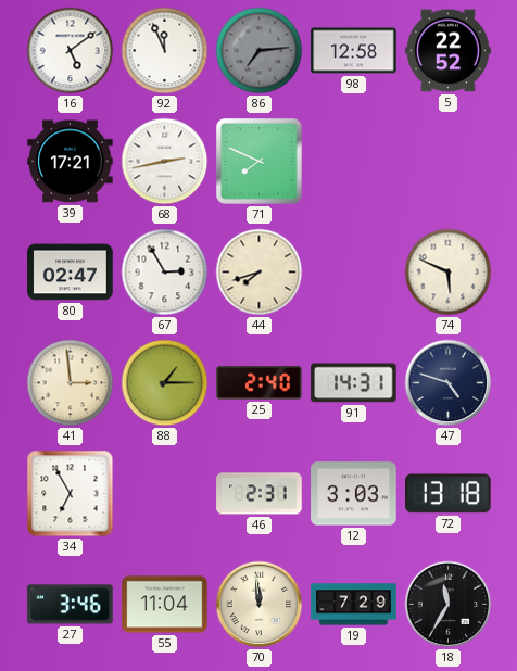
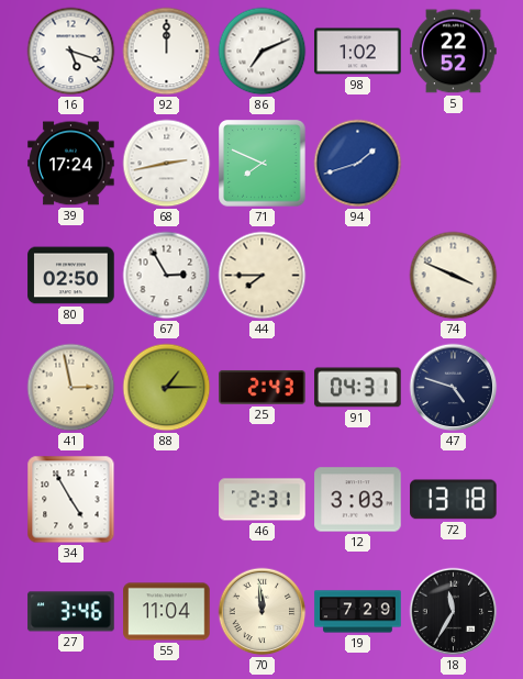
16: 5:09 -> 5:18
92: 11:56 -> 12:00
86: 7:14 -> 7:11
86 dial: grey -> white
98: 12:58 -> 1:02
39: 17:21 -> 17:24
94: none -> 1:42
80: 02:47 -> 02:50
44: 7:42 -> 7:45
74: 5:49 -> 3:49
41: 2:59 -> 2:58
25: 2:40 -> 2:43
91: 14:31 -> 04:31
34: 6:55 -> 4:55
